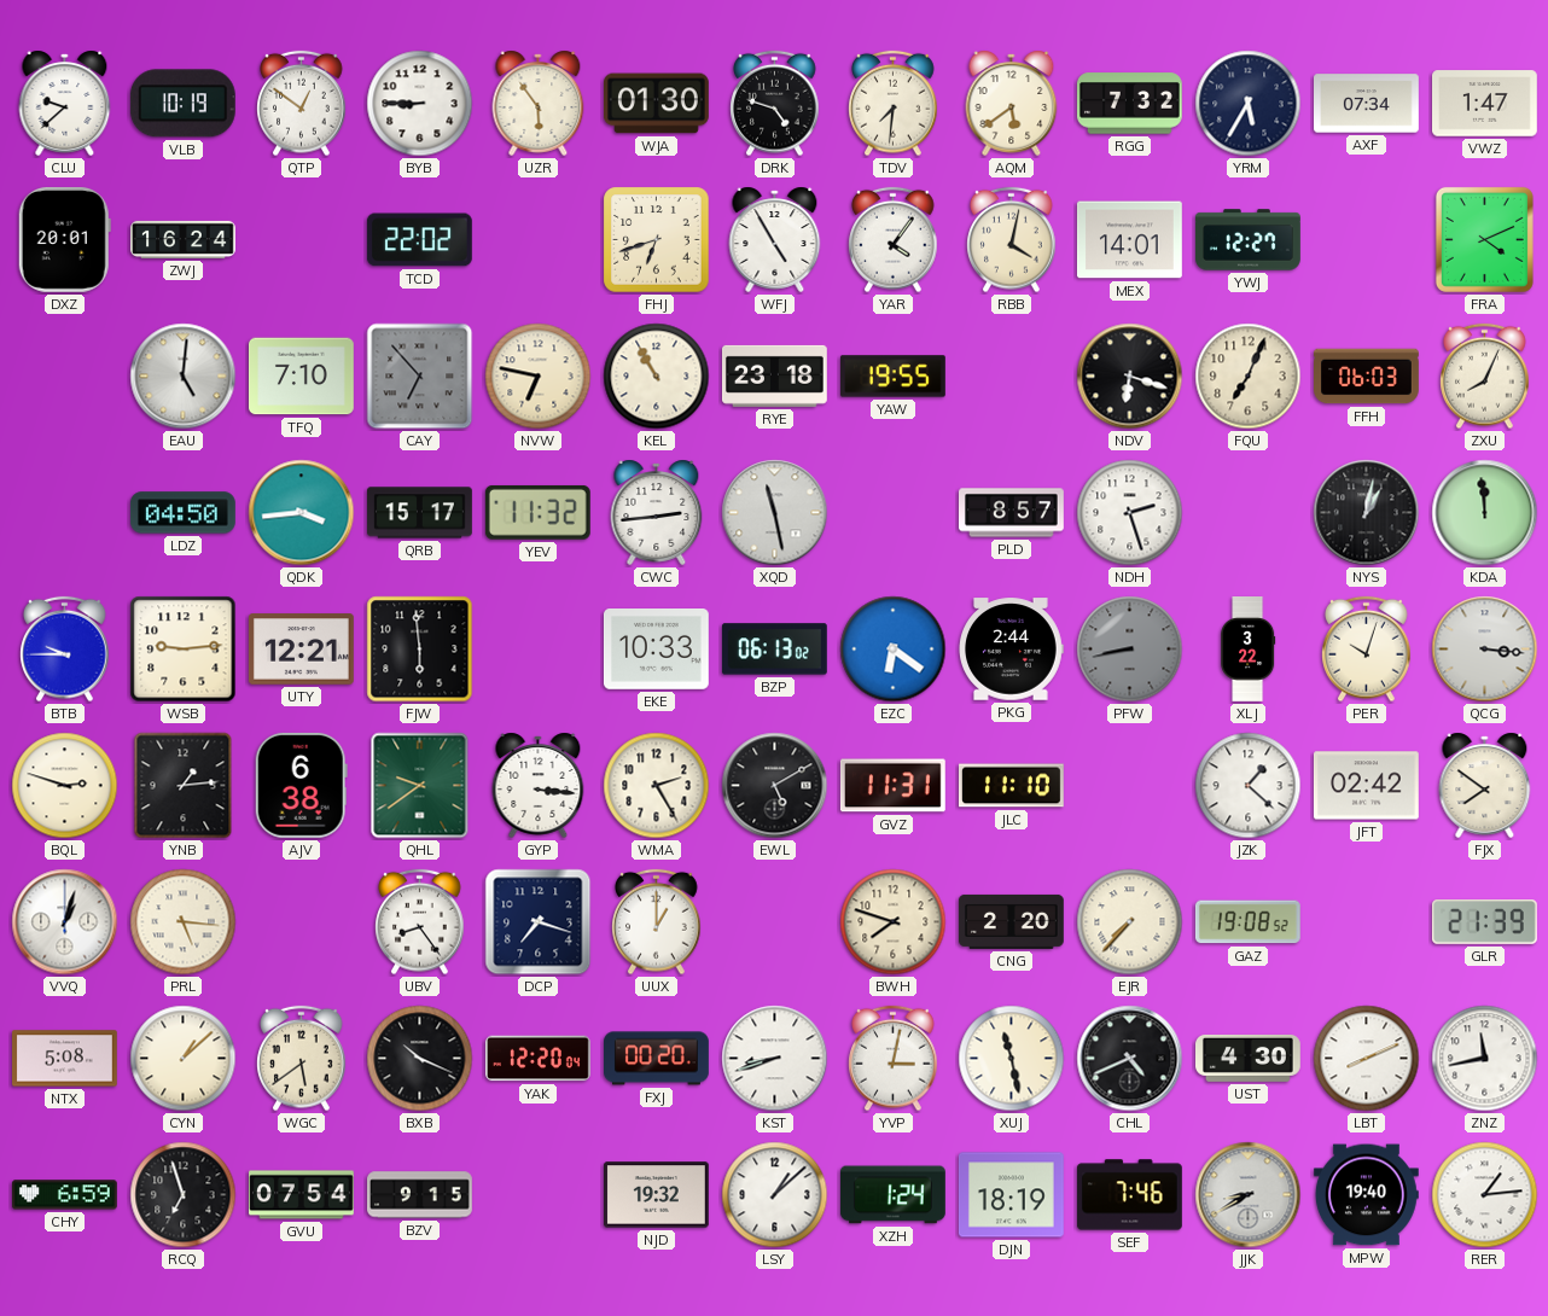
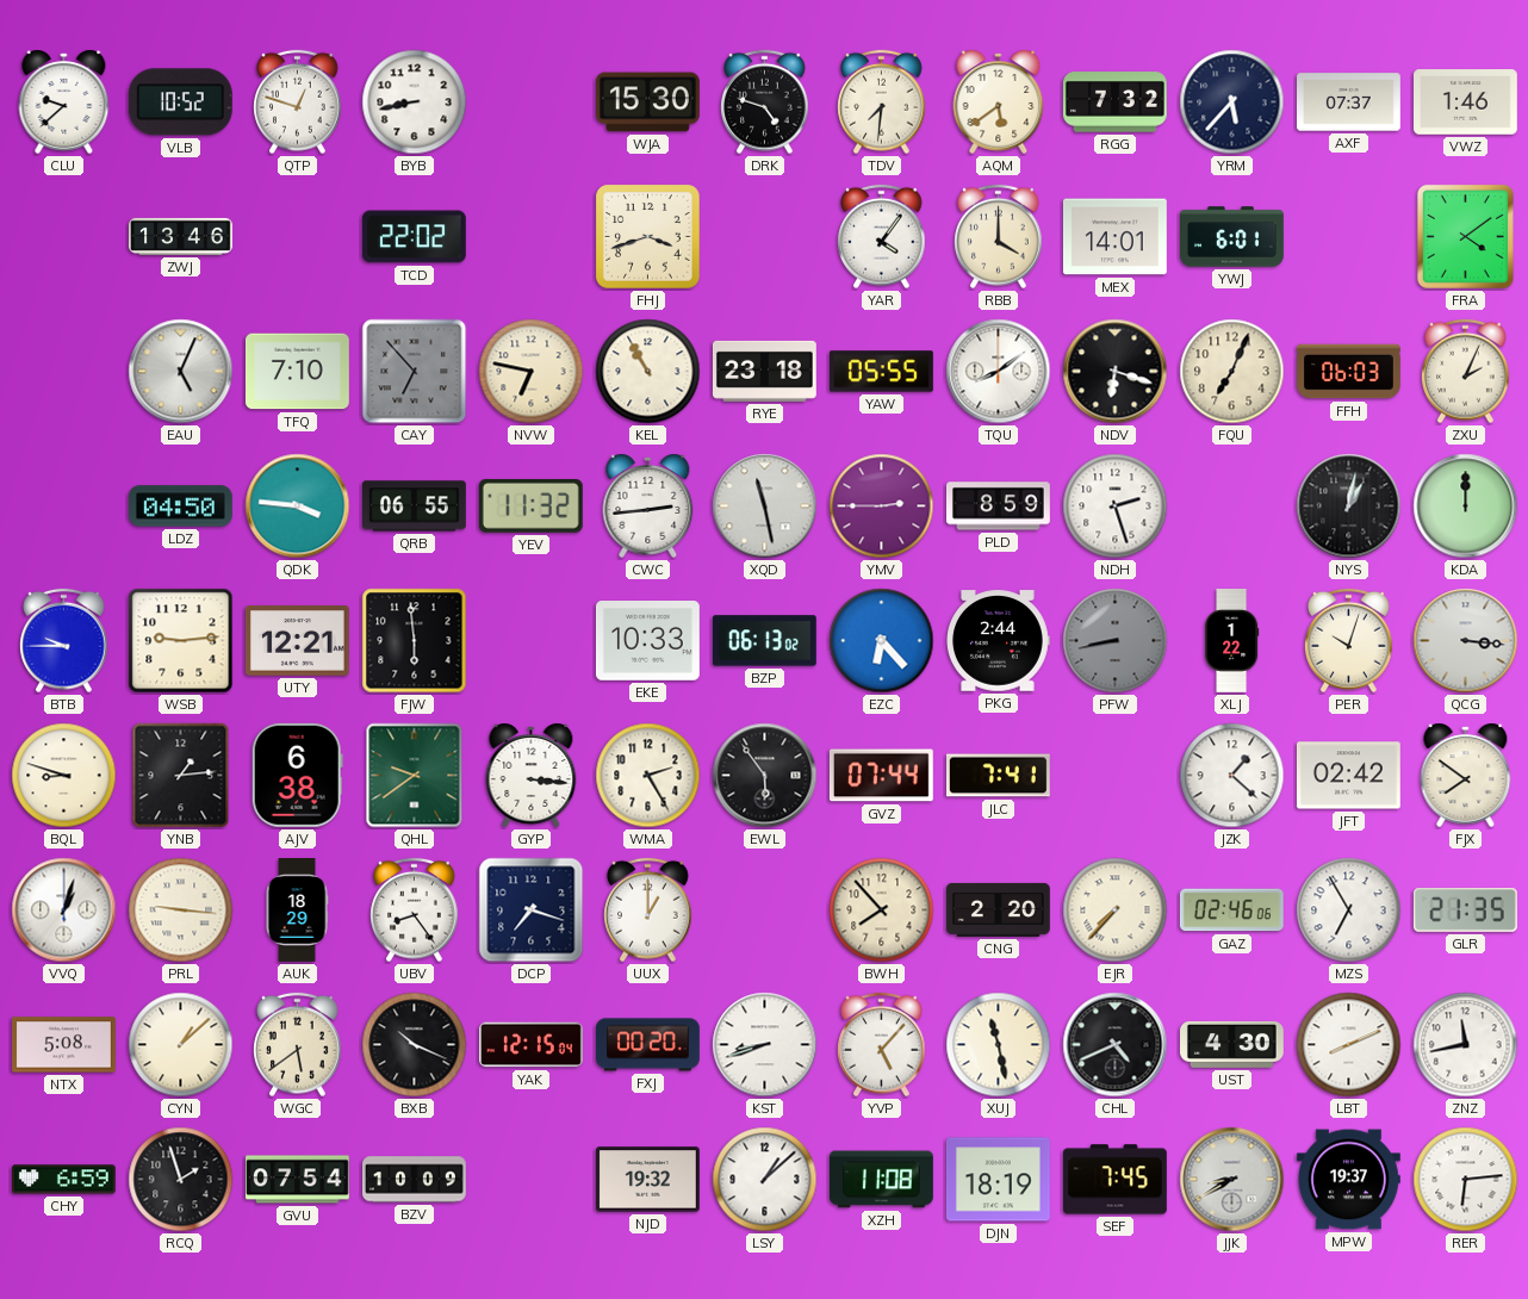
VLB: 10:19 -> 10:52
QTP: 12:51 -> 12:48
BYB: 8:45 -> 8:43
UZR: 5:54 -> none
WJA: 01:30 -> 15:30
YRM: 5:35 -> 5:37
AXF: 07:34 -> 07:37
VWZ: 1:47 -> 1:46
DXZ: 20:01 -> none
ZWJ: 16:24 -> 13:46
FHJ: 6:42 -> 3:42
WFJ: 4:55 -> none
RBB: 4:02 -> 4:00
YWJ: 12:27 -> 6:01
FRA: 4:11 -> 4:09
EAU: 5:01 -> 5:04
YAW: 19:55 -> 05:55
TQU: none -> 8:09
ZXU: 8:04 -> 2:04
QDK: 3:44 -> 3:46
QRB: 15:17 -> 06:55
YMV: none -> 2:45
PLD: 8:57 -> 8:59
KDA: 11:59 -> 12:00
EZC: 6:21 -> 6:23
XLJ: 3:22 -> 1:22
BQL: 2:48 -> 8:48
EWL: 5:10 -> 5:54
GVZ: 11:31 -> 07:44
JLC: 11:10 -> 7:41
PRL: 5:16 -> 9:16
AUK: none -> 18:29
BWH: 7:48 -> 7:53
GAZ: 19:08 -> 02:46
MZS: none -> 6:55
GLR: 21:39 -> 21:35
YAK: 12:20 -> 12:15
YVP: 3:02 -> 5:07
RCQ: 6:57 -> 1:57
BZV: 9:15 -> 10:09
XZH: 1:24 -> 11:08
SEF: 7:46 -> 7:45
MPW: 19:40 -> 19:37
RER: 1:14 -> 6:14
